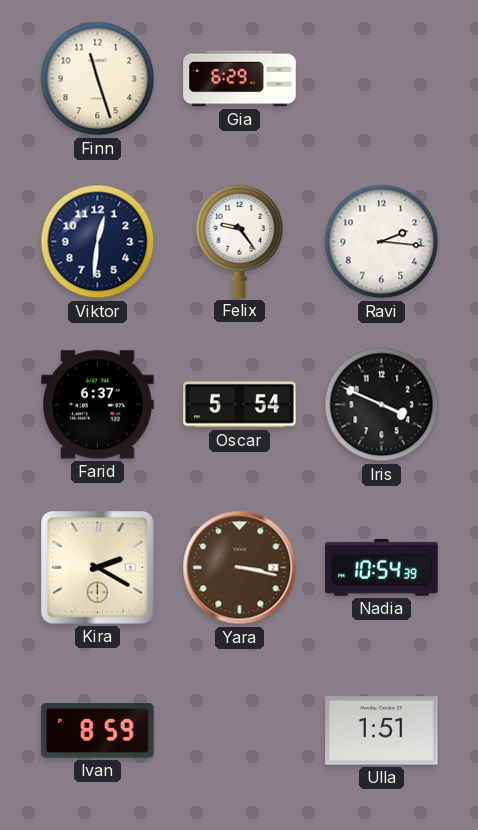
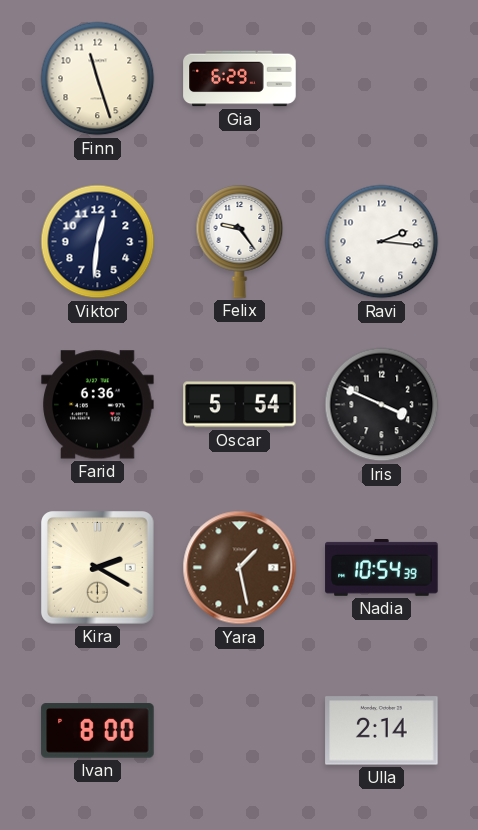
Farid: 6:37 -> 6:36
Yara: 3:17 -> 1:28
Ivan: 8:59 -> 8:00
Ulla: 1:51 -> 2:14
